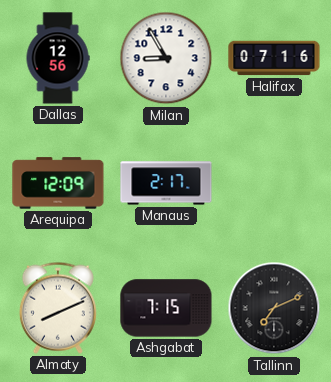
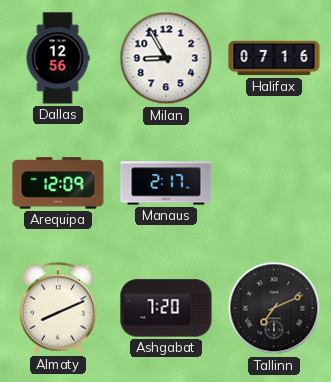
Ashgabat: 7:15 -> 7:20
